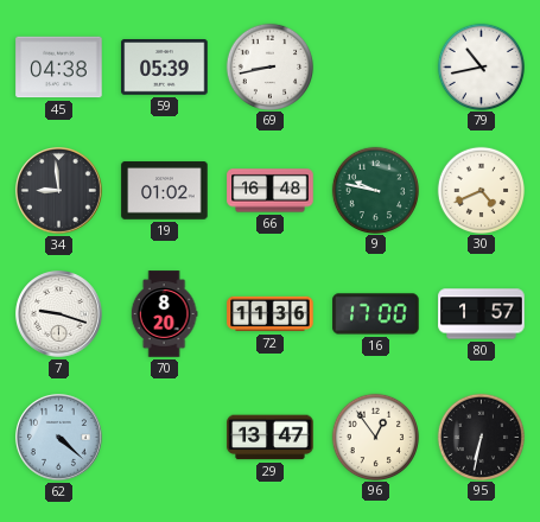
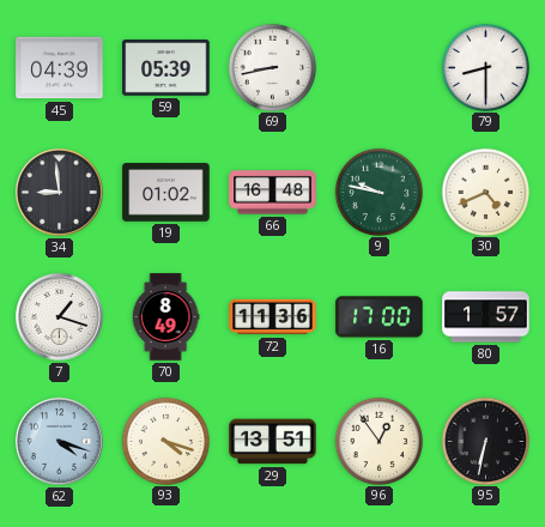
45: 04:38 -> 04:39
79: 10:43 -> 8:30
7: 9:18 -> 1:18
70: 8:20 -> 8:49
62: 4:22 -> 4:18
93: none -> 4:18
29: 13:47 -> 13:51
